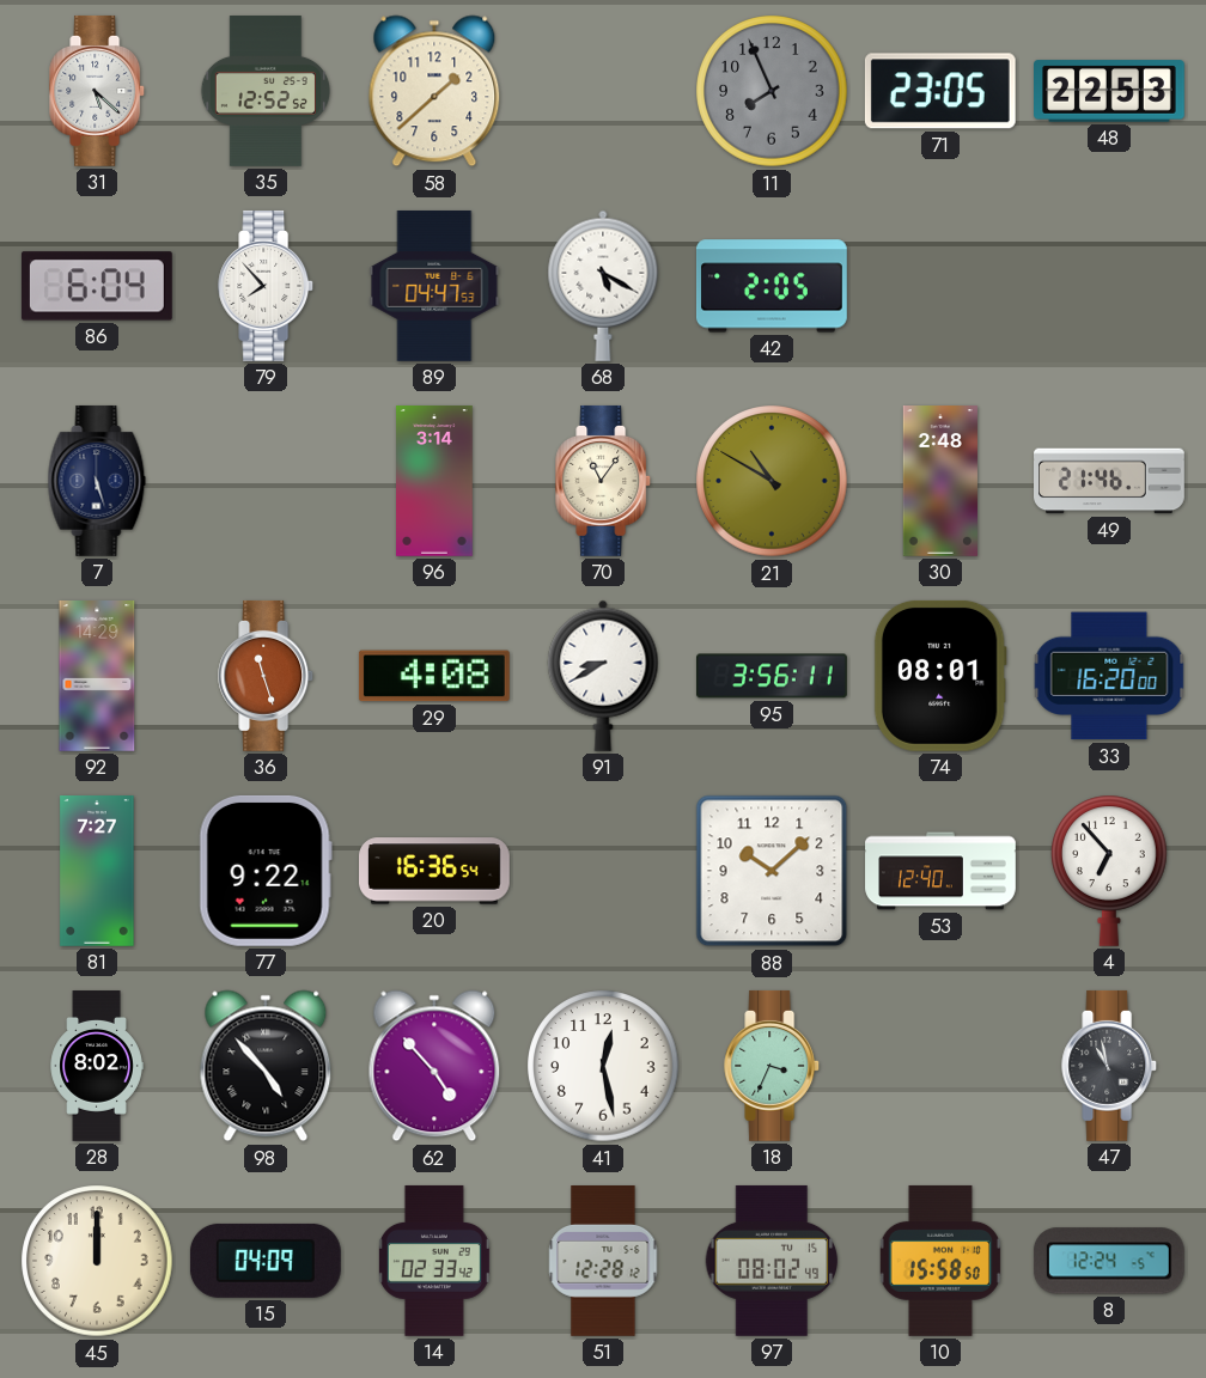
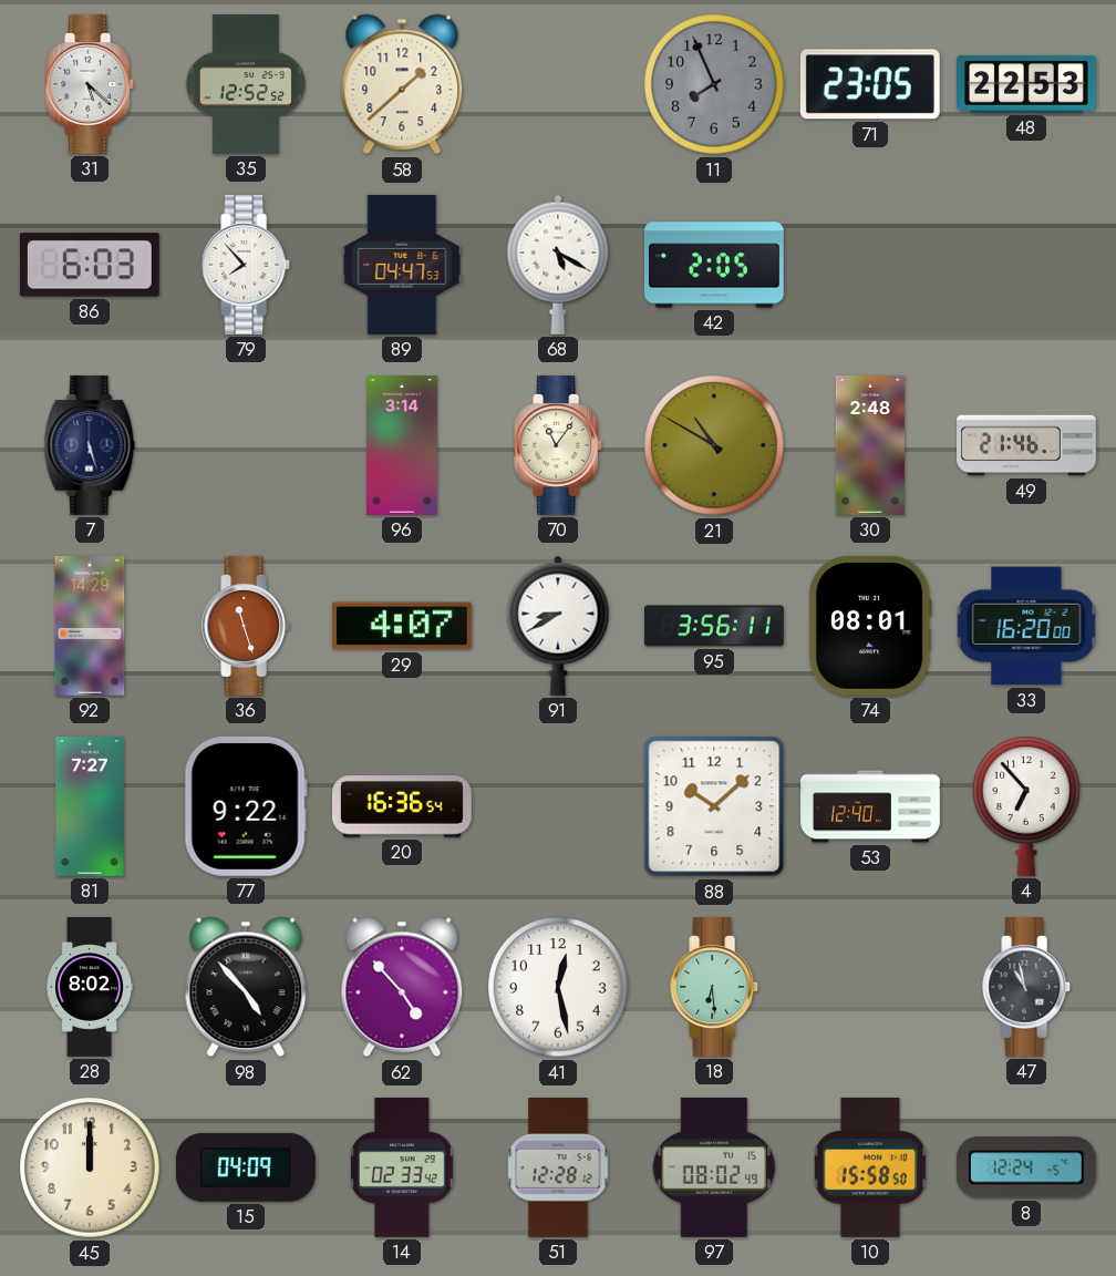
86: 6:04 -> 6:03
29: 4:08 -> 4:07
18: 3:34 -> 6:29
